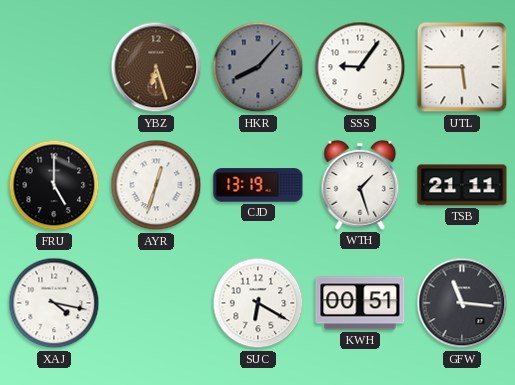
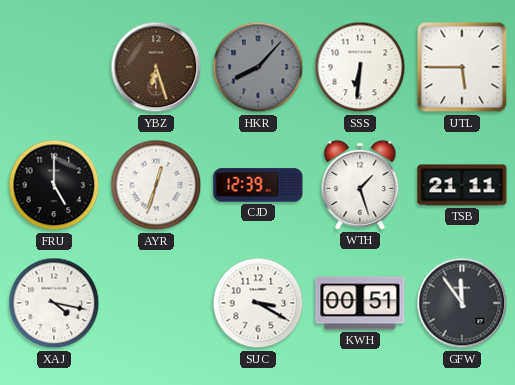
SSS: 9:06 -> 6:31
CJD: 13:19 -> 12:39
SUC: 6:20 -> 3:20
GFW: 11:16 -> 11:54
